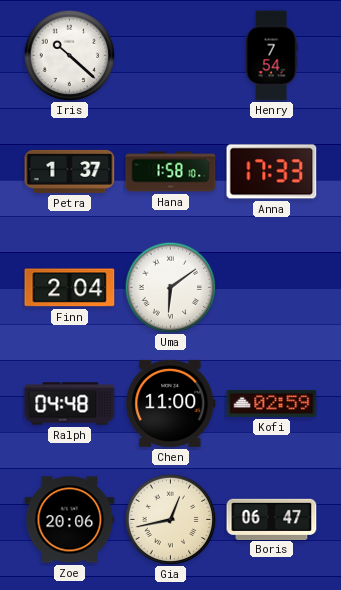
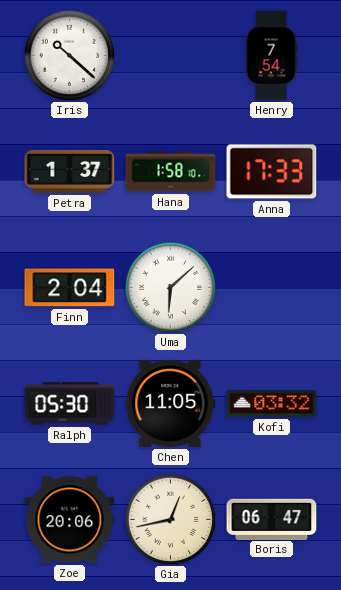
Uma: 6:09 -> 6:08
Ralph: 04:48 -> 05:30
Chen: 11:00 -> 11:05
Kofi: 02:59 -> 03:32
